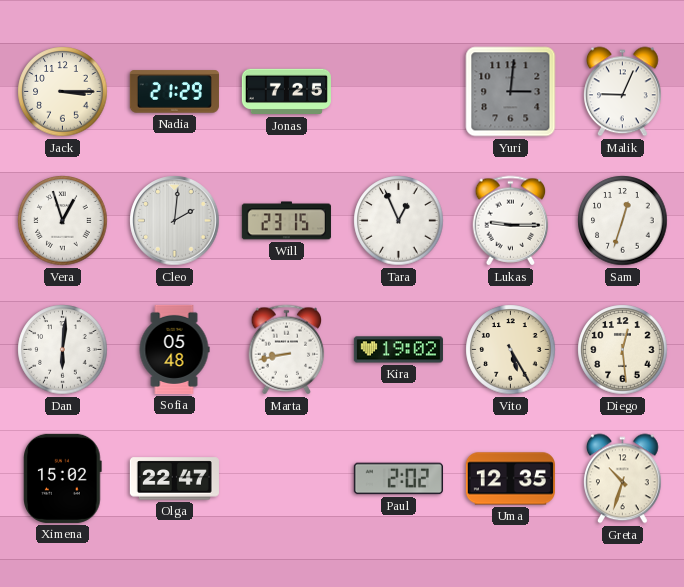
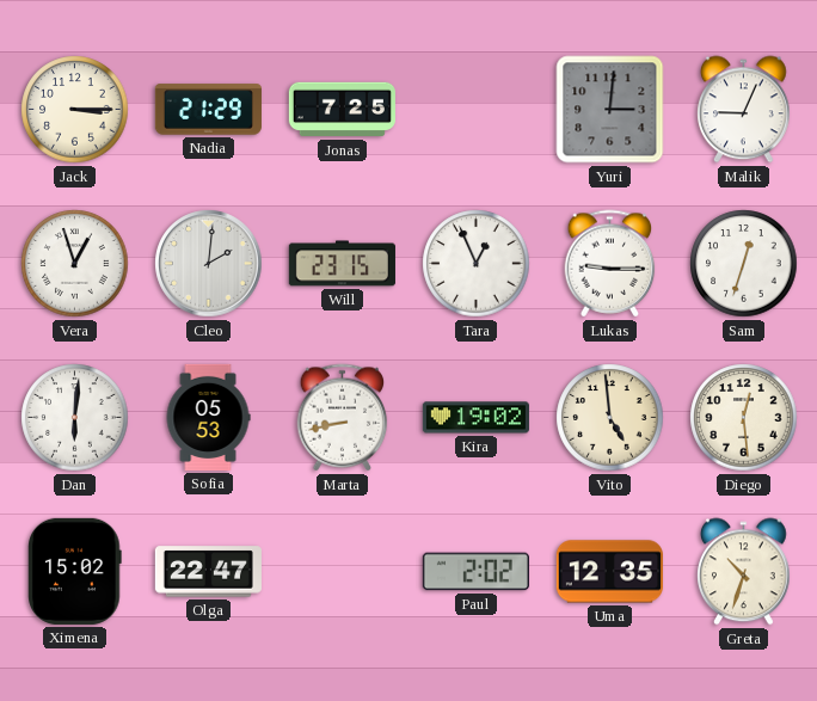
Sofia: 05:48 -> 05:53
Vito: 5:25 -> 4:59
